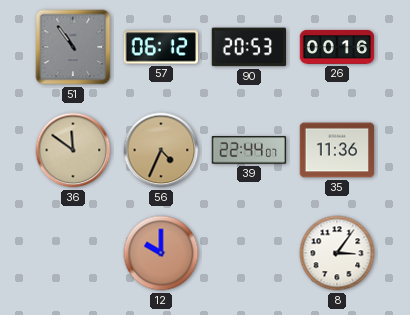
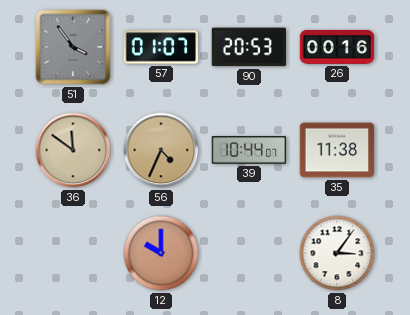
51: 10:54 -> 3:54
57: 06:12 -> 01:07
39: 22:44 -> 10:44
35: 11:36 -> 11:38
